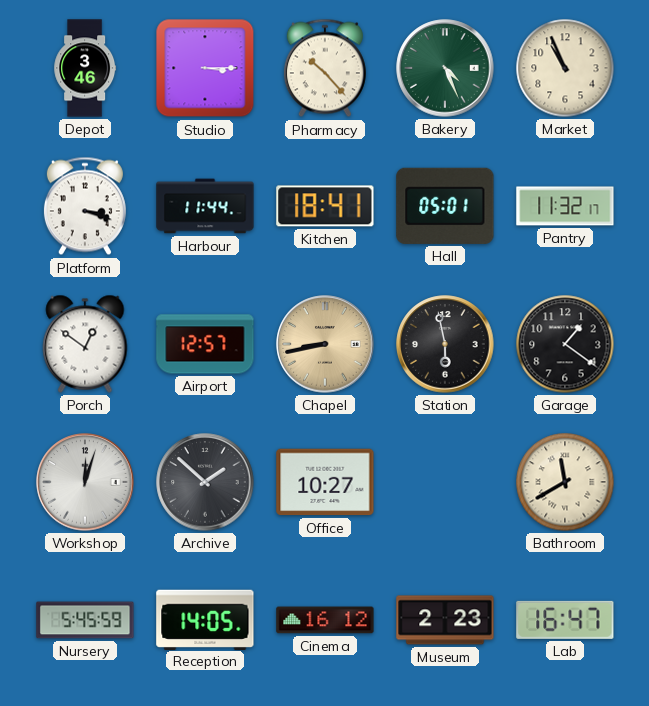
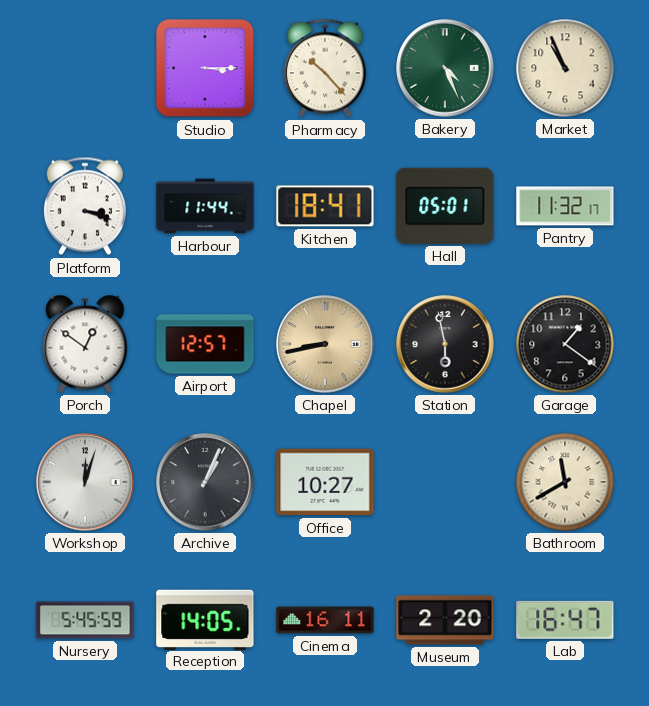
Depot: 3:46 -> none
Archive: 1:52 -> 1:04
Cinema: 16:12 -> 16:11
Museum: 2:23 -> 2:20
